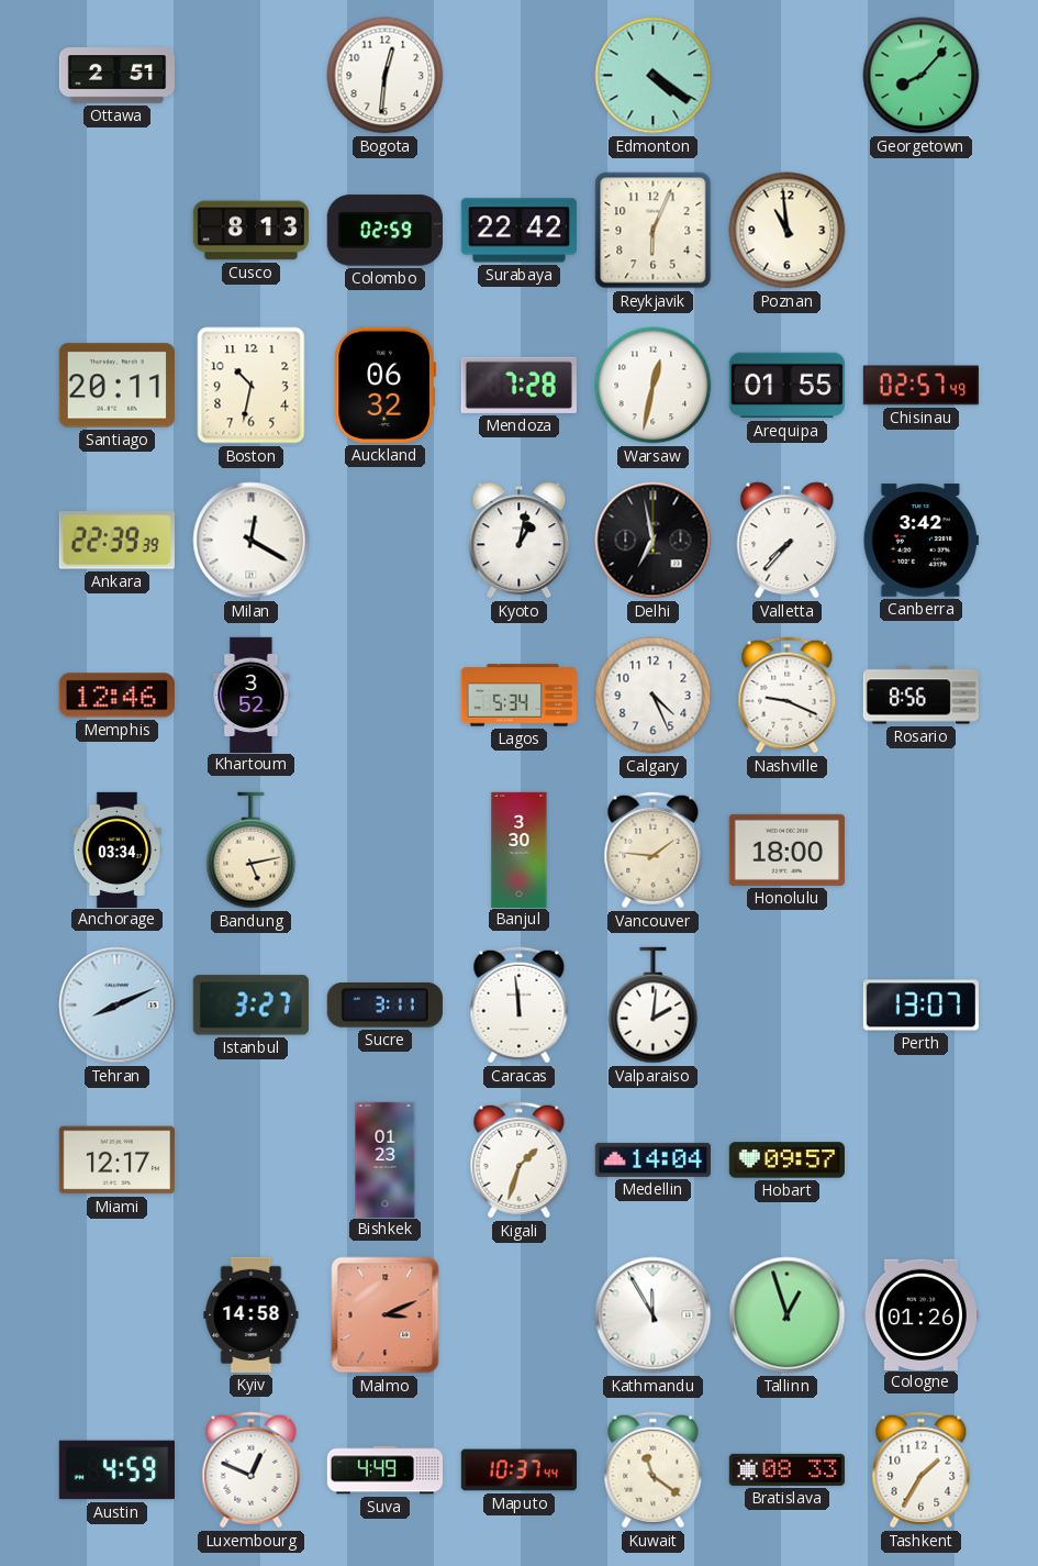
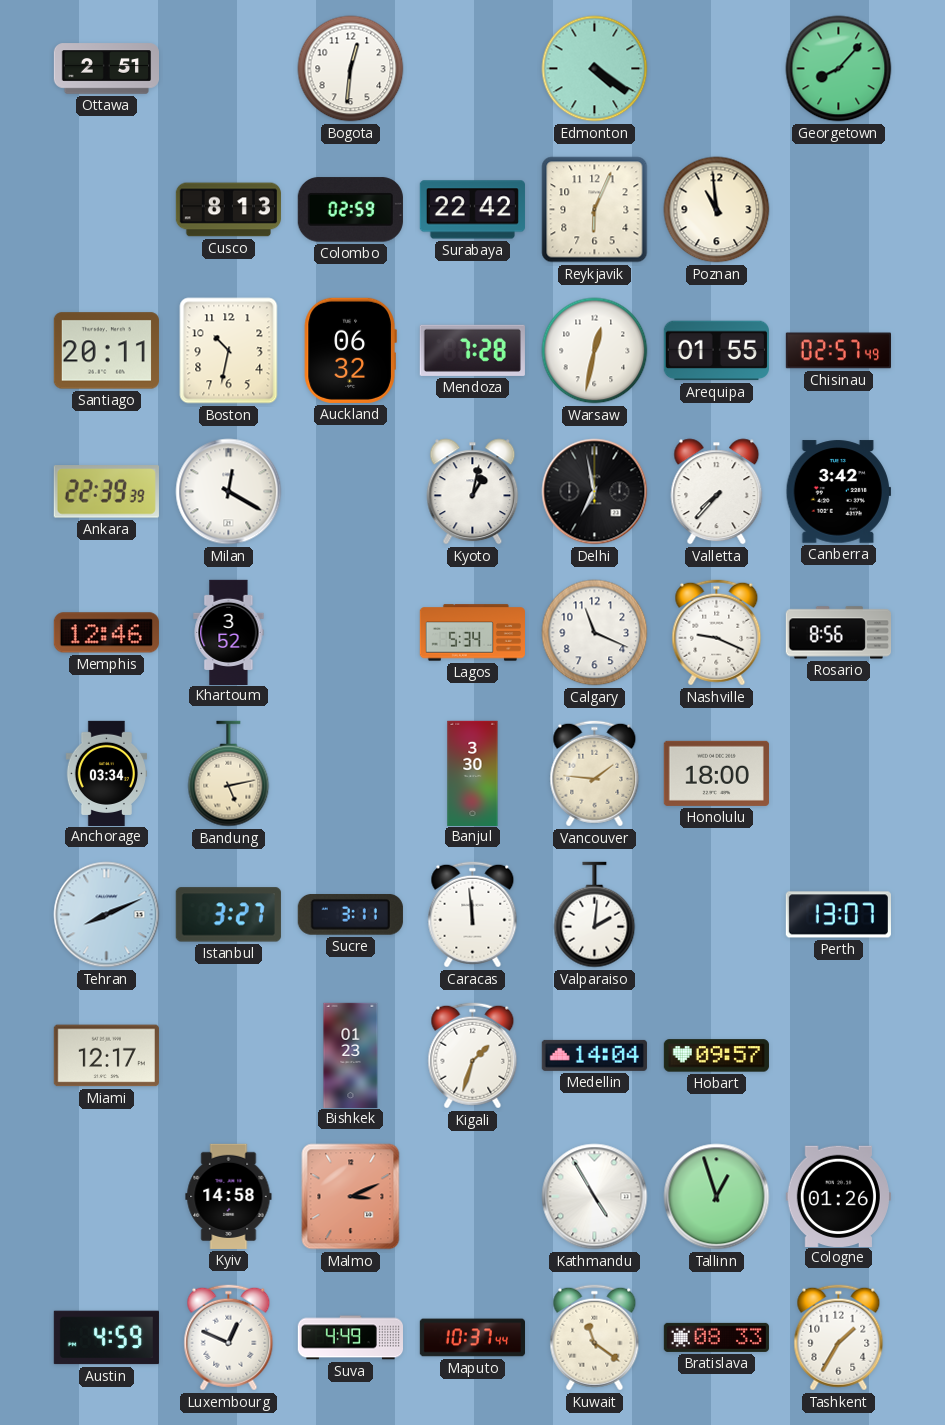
Calgary: 4:26 -> 11:19
Kathmandu: 11:55 -> 4:55
